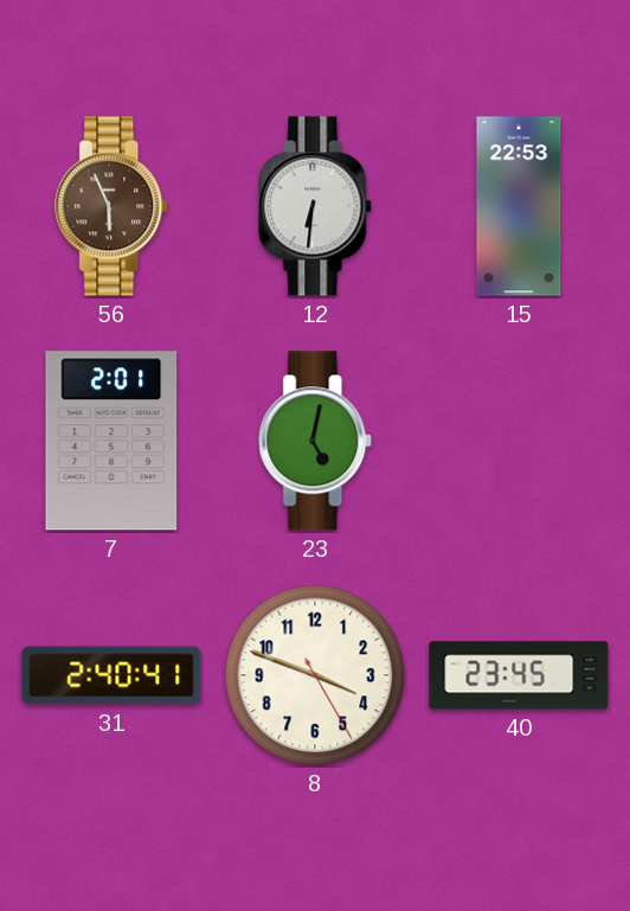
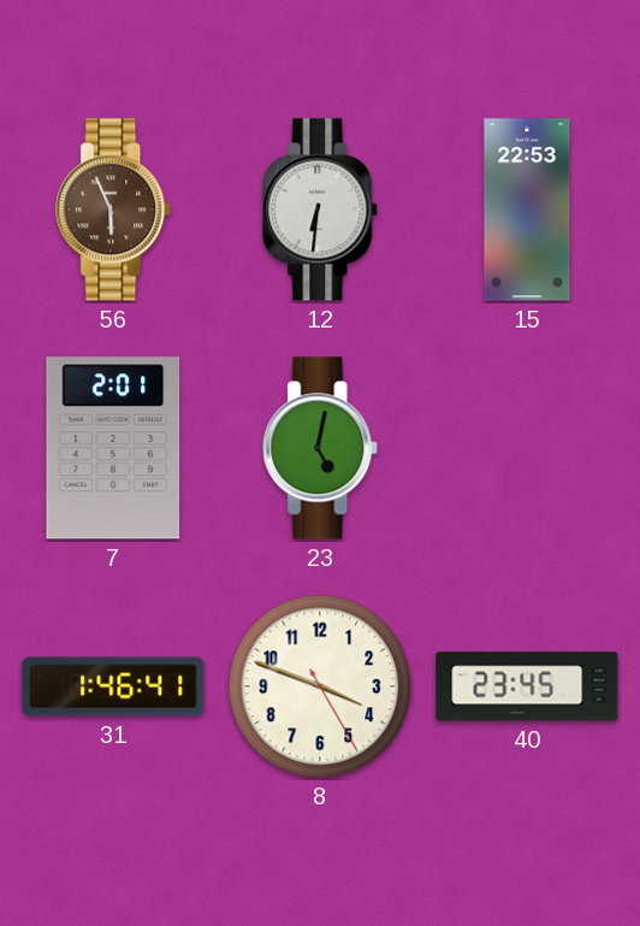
31: 2:40 -> 1:46
